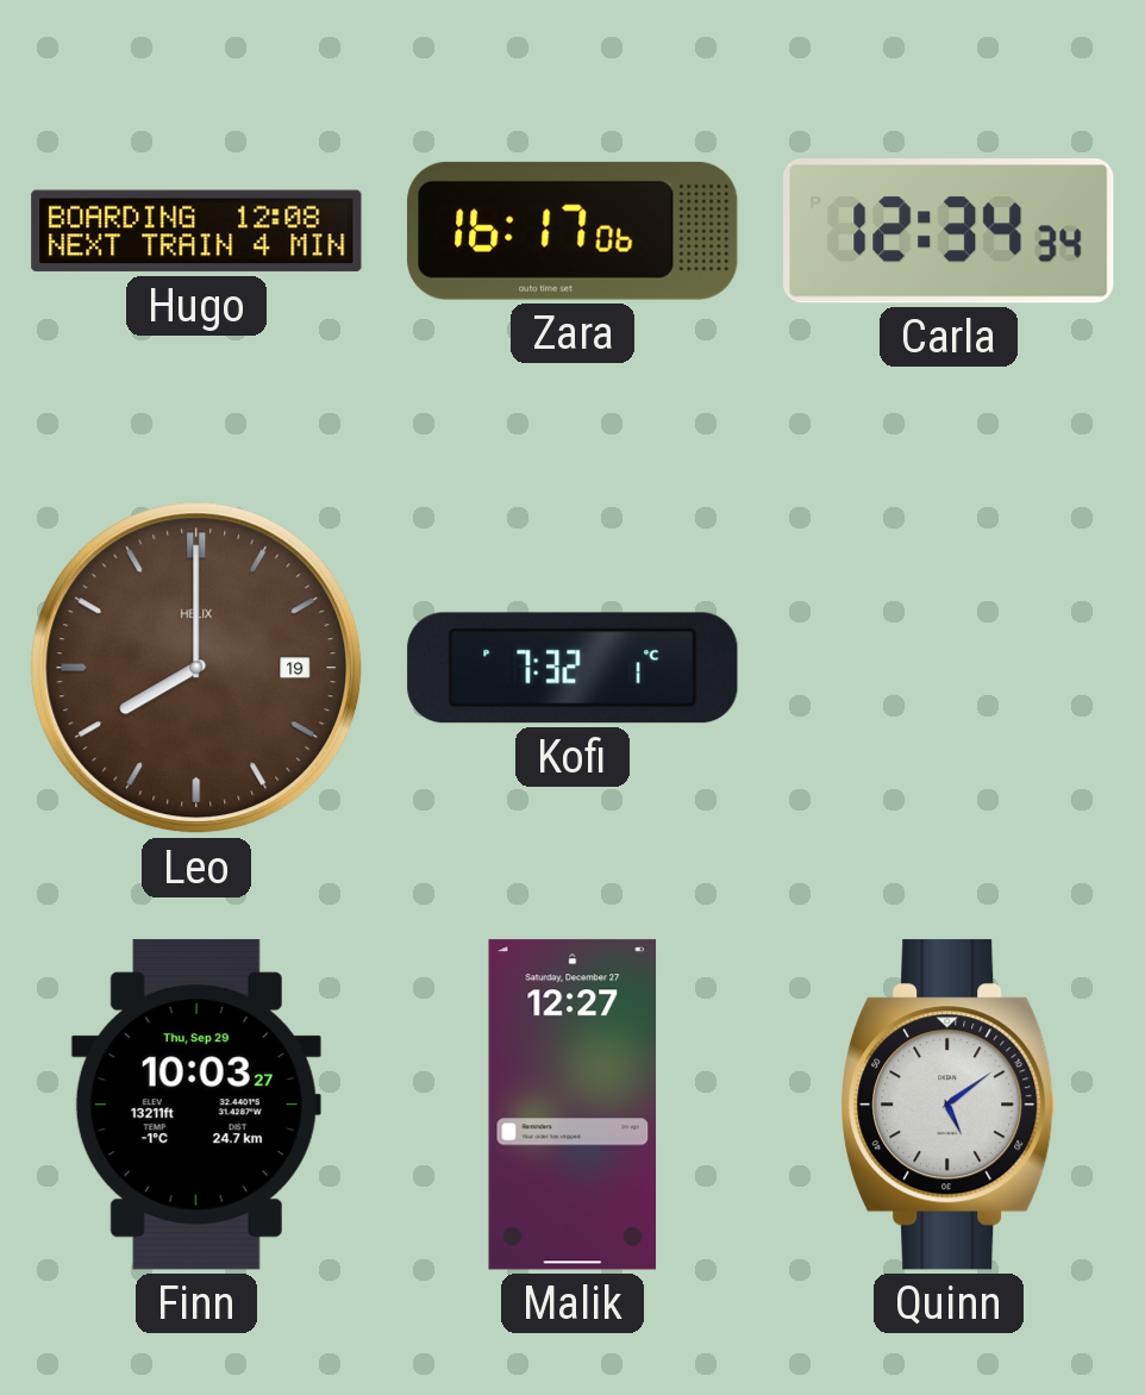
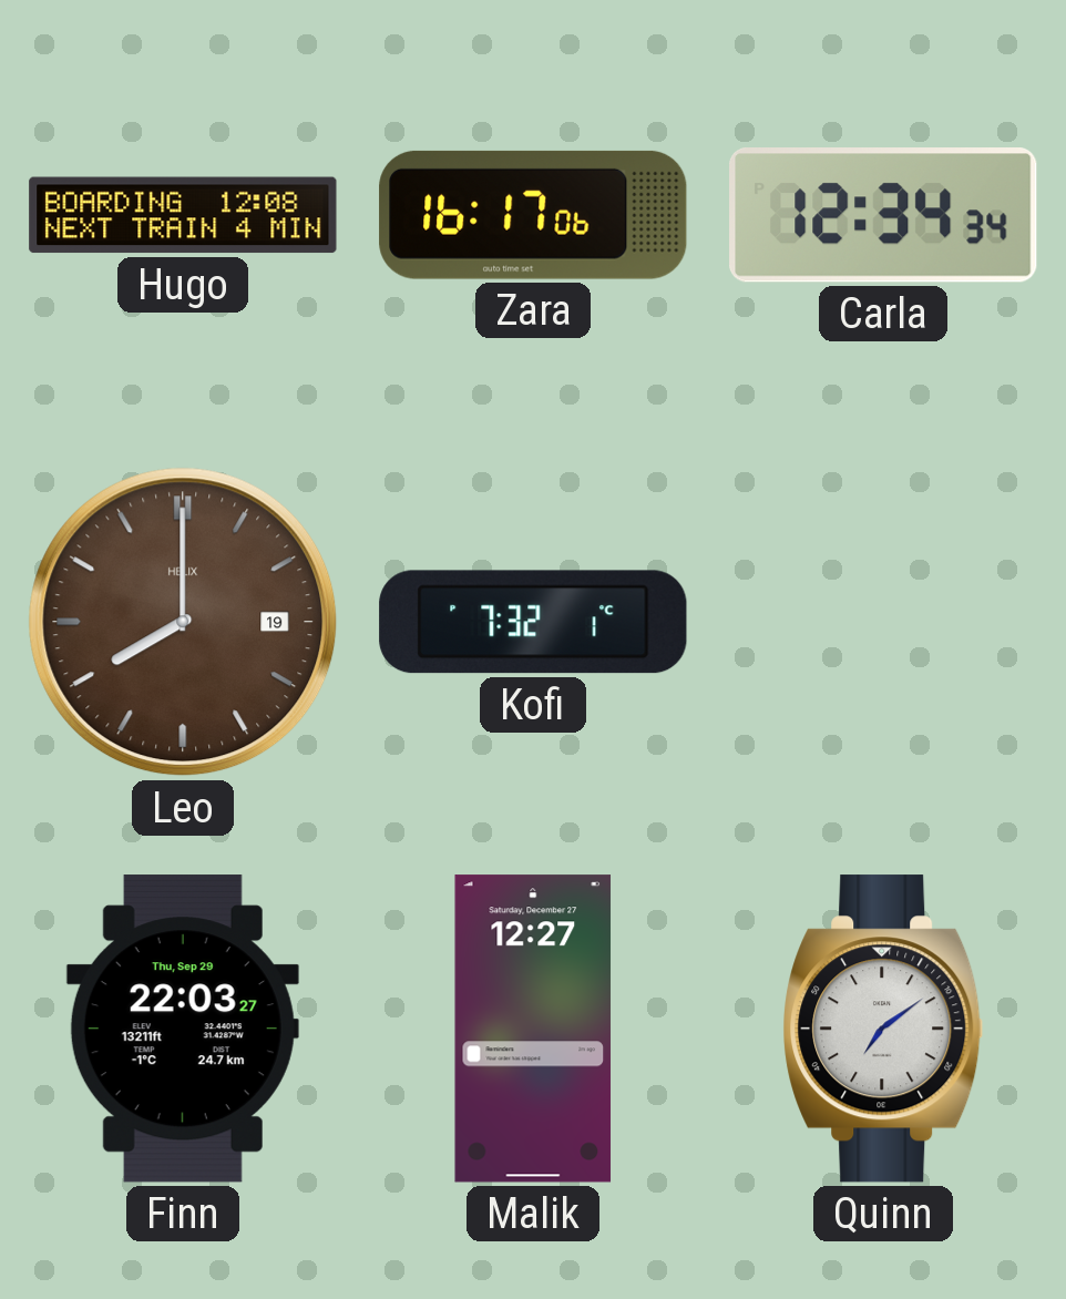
Finn: 10:03 -> 22:03
Quinn: 5:09 -> 7:09
